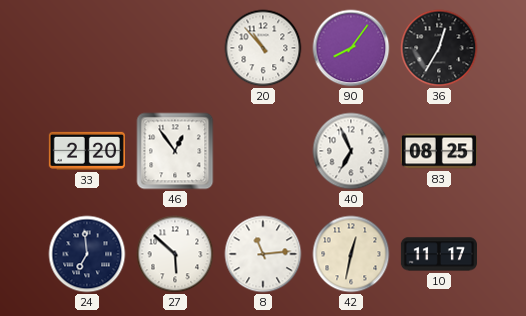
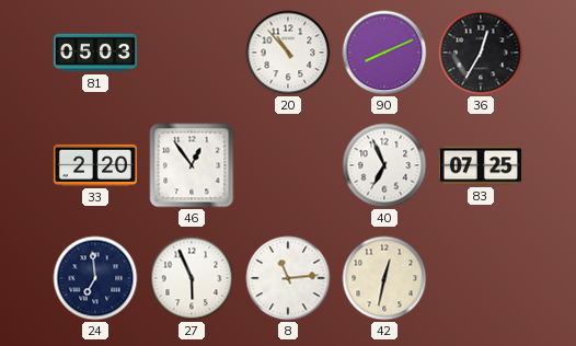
81: none -> 05:03
90: 8:06 -> 8:11
83: 08:25 -> 07:25
27: 5:52 -> 5:56
10: 11:17 -> none
